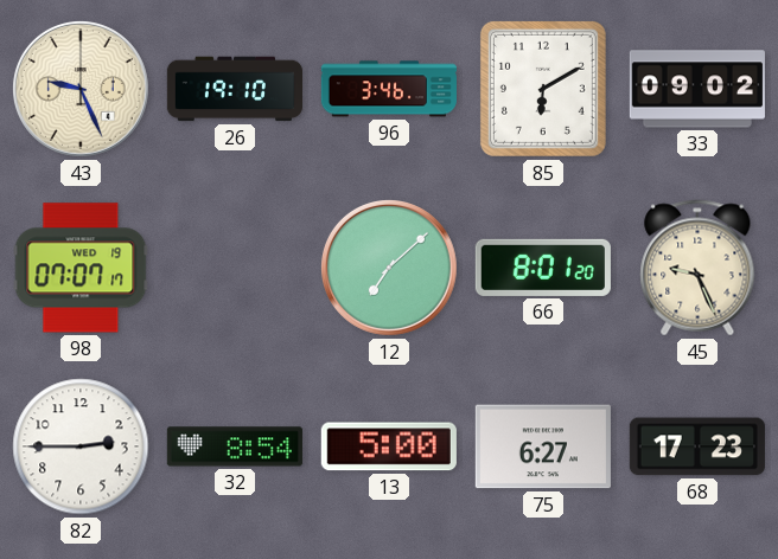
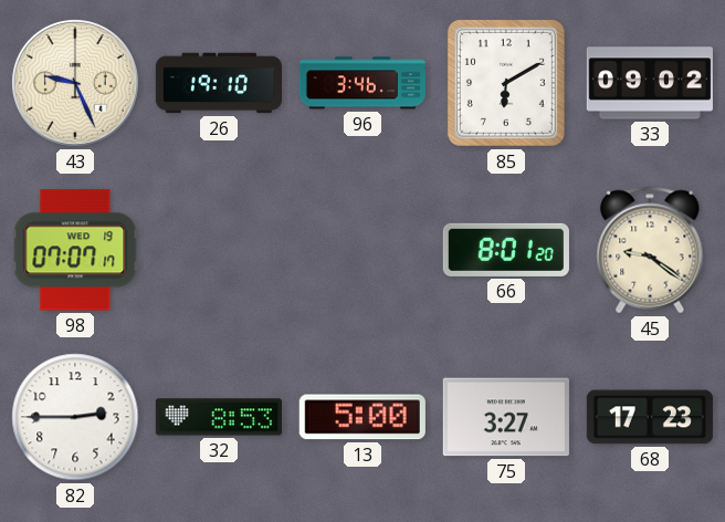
12: 7:08 -> none
45: 9:26 -> 9:21
32: 8:54 -> 8:53
75: 6:27 -> 3:27
